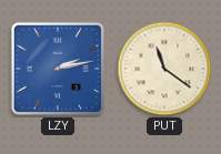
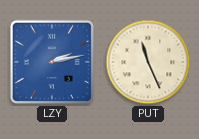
PUT: 11:21 -> 11:26
